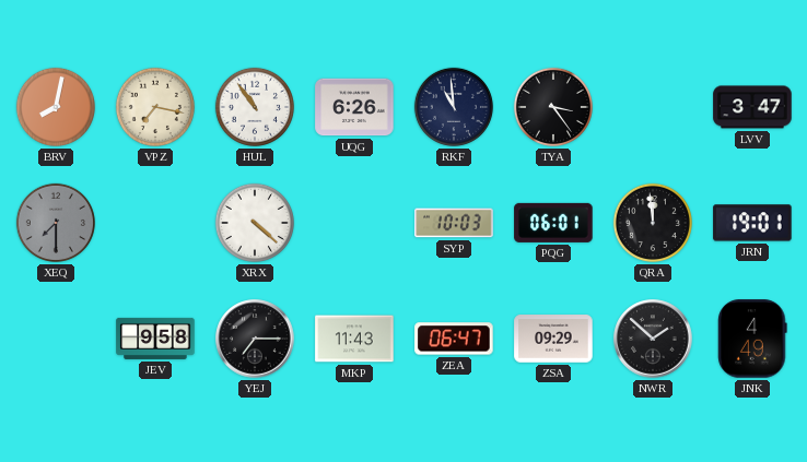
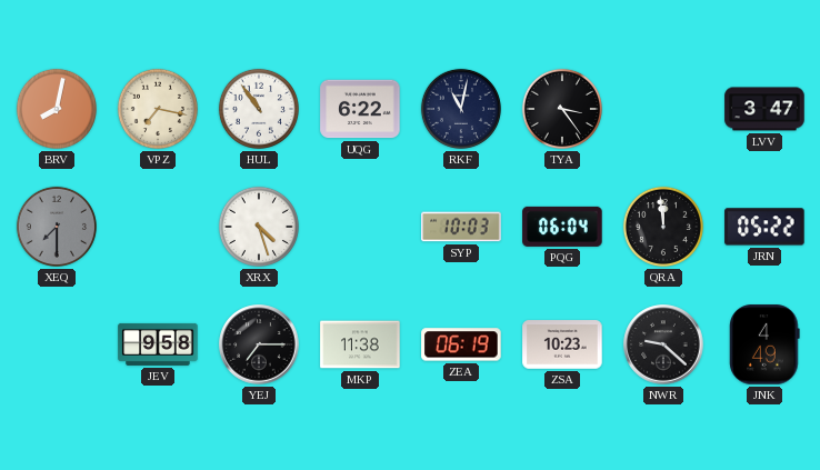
UQG: 6:26 -> 6:22
RKF: 10:59 -> 11:02
XRX: 4:22 -> 4:27
PQG: 06:01 -> 06:04
JRN: 19:01 -> 05:22
MKP: 11:43 -> 11:38
ZEA: 06:47 -> 06:19
ZSA: 09:29 -> 10:23
NWR: 1:52 -> 9:22
